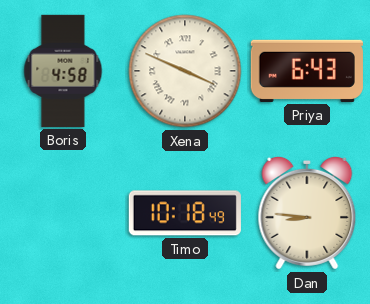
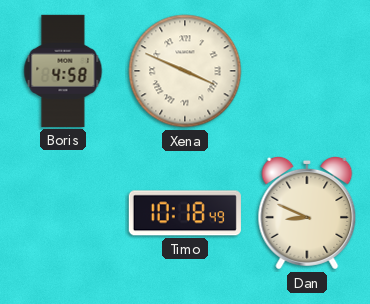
Priya: 6:43 -> none
Dan: 8:46 -> 8:49
